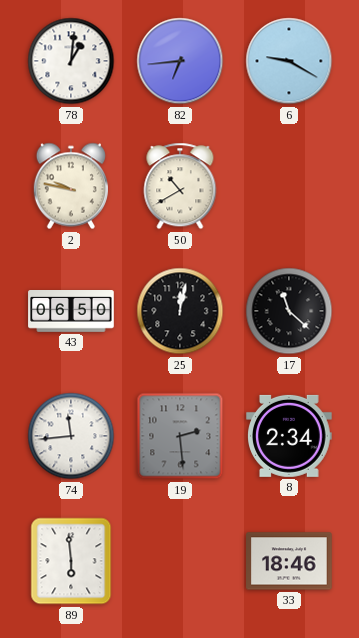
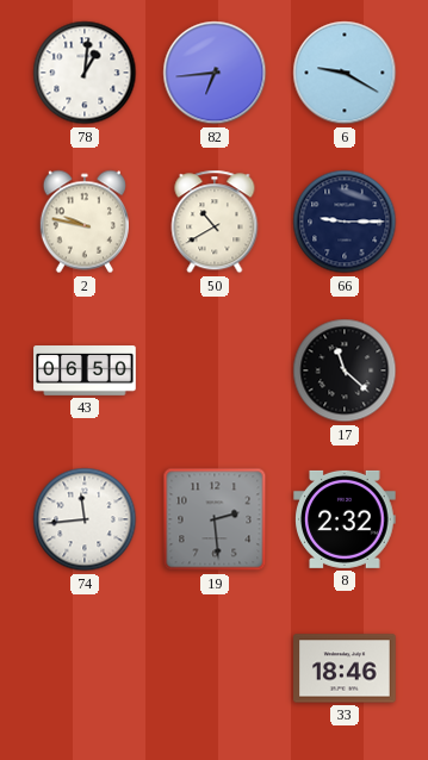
66: none -> 9:15
25: 12:02 -> none
8: 2:34 -> 2:32
89: 5:59 -> none
